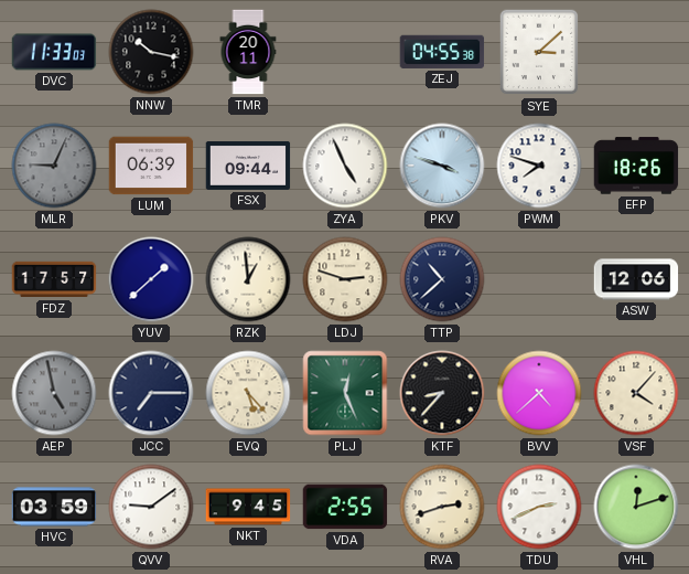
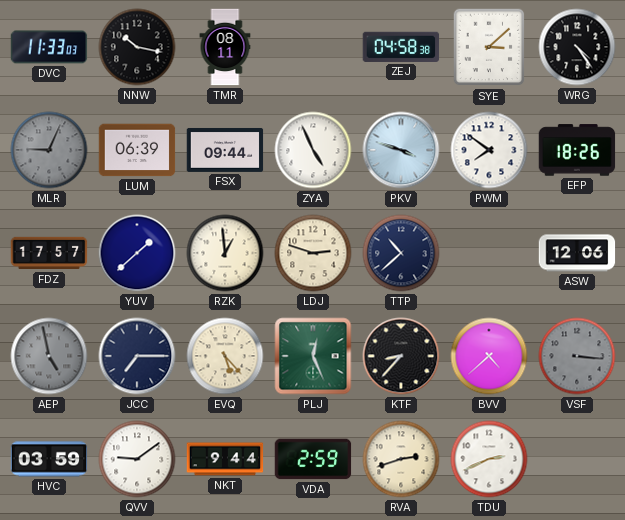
TMR: 20:11 -> 08:11
ZEJ: 04:55 -> 04:58
WRG: none -> 4:24
PWM: 7:48 -> 7:51
VSF: 4:07 -> 3:16
VSF dial: cream -> grey
NKT: 9:45 -> 9:44
VDA: 2:55 -> 2:59
VHL: 12:12 -> none
